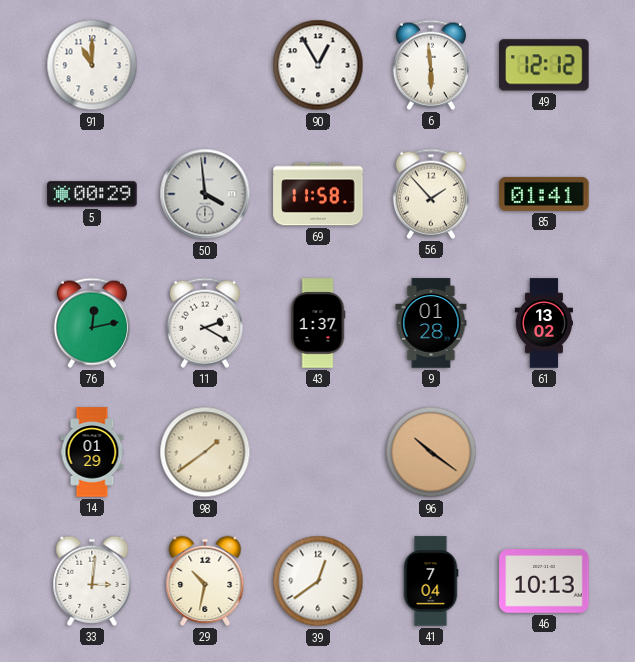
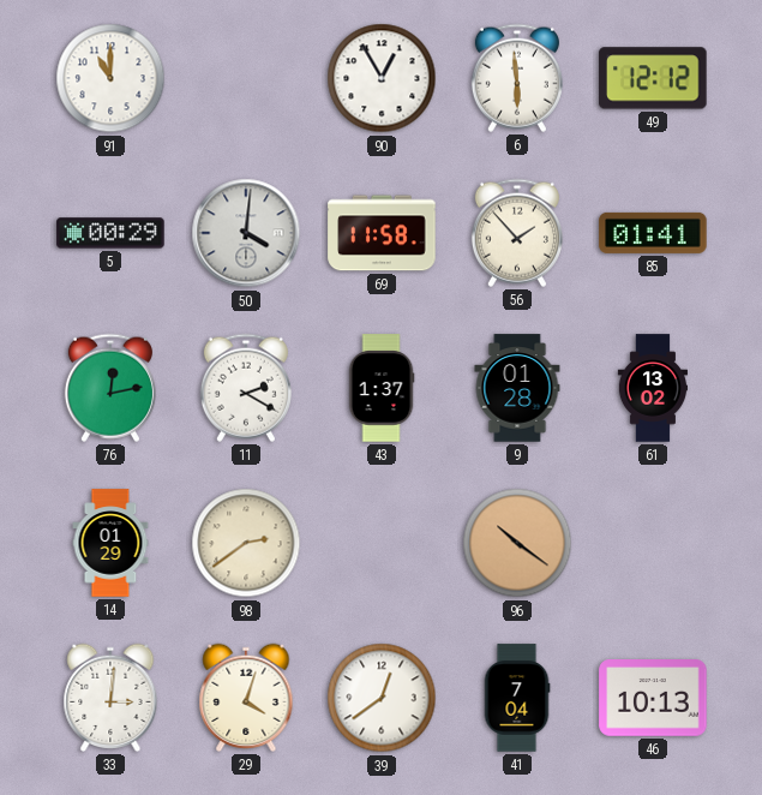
50: 3:59 -> 4:01
98: 1:39 -> 2:39
29: 10:32 -> 4:03
